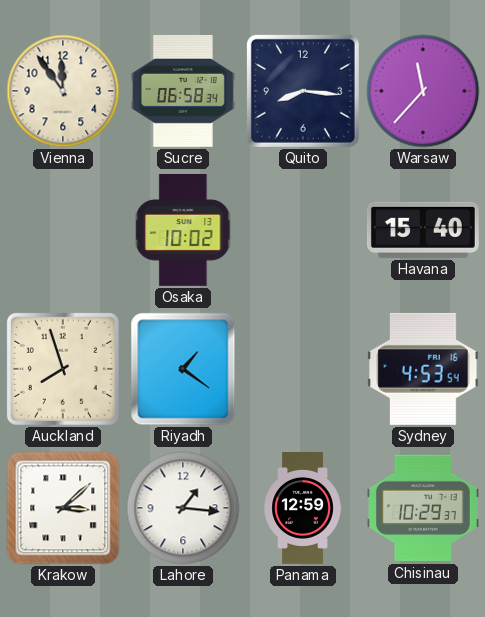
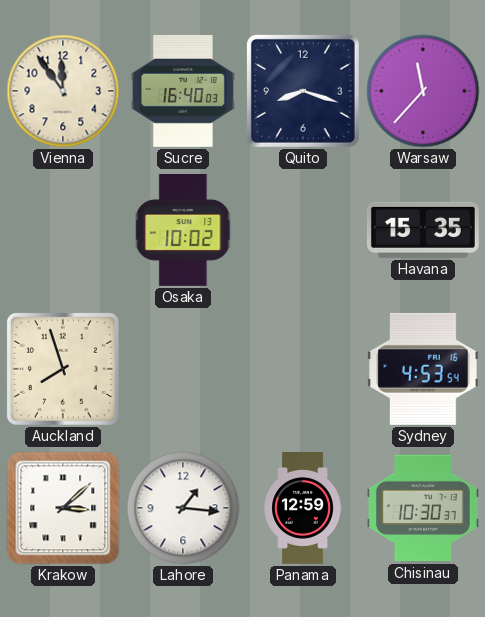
Sucre: 06:58 -> 16:40
Quito: 8:16 -> 8:18
Havana: 15:40 -> 15:35
Riyadh: 1:21 -> none
Chisinau: 10:29 -> 10:30
